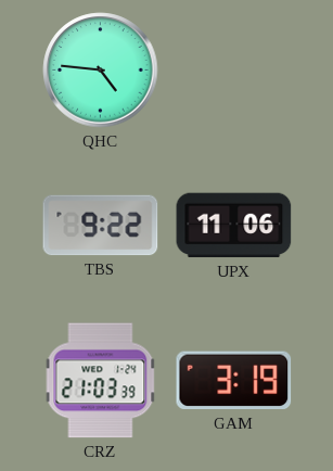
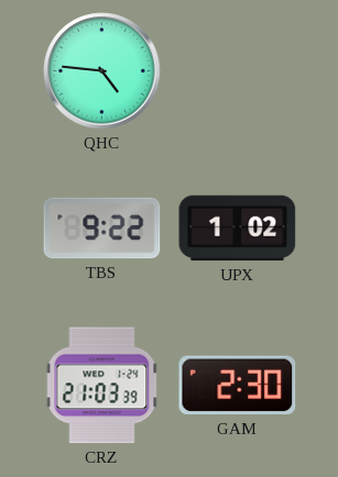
UPX: 11:06 -> 1:02
GAM: 3:19 -> 2:30
